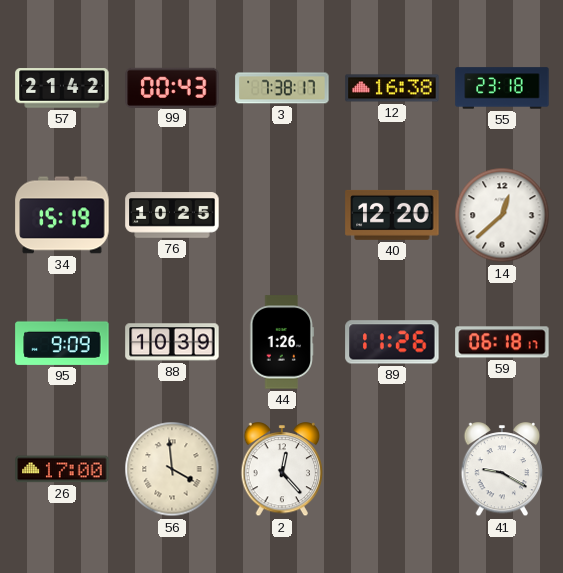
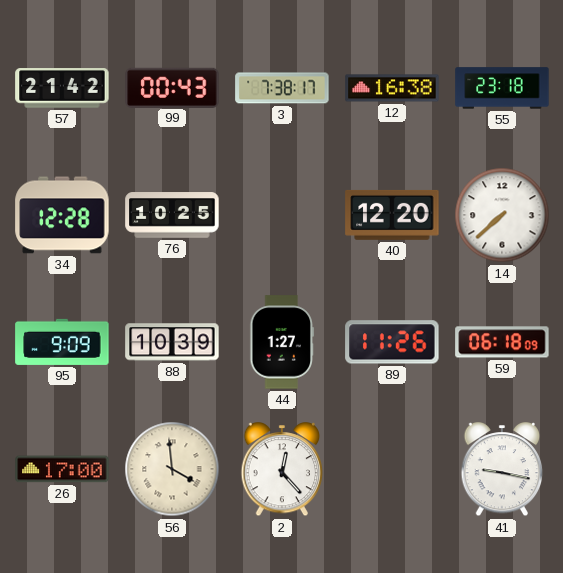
34: 15:19 -> 12:28
14: 12:38 -> 7:38
44: 1:26 -> 1:27
59: 06:18:17 -> 06:18:09
41: 9:20 -> 9:17
